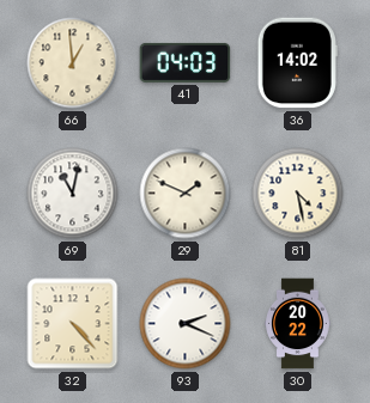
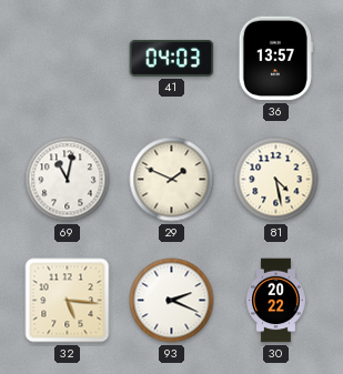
66: 12:59 -> none
36: 14:02 -> 13:57
32: 4:23 -> 5:16
